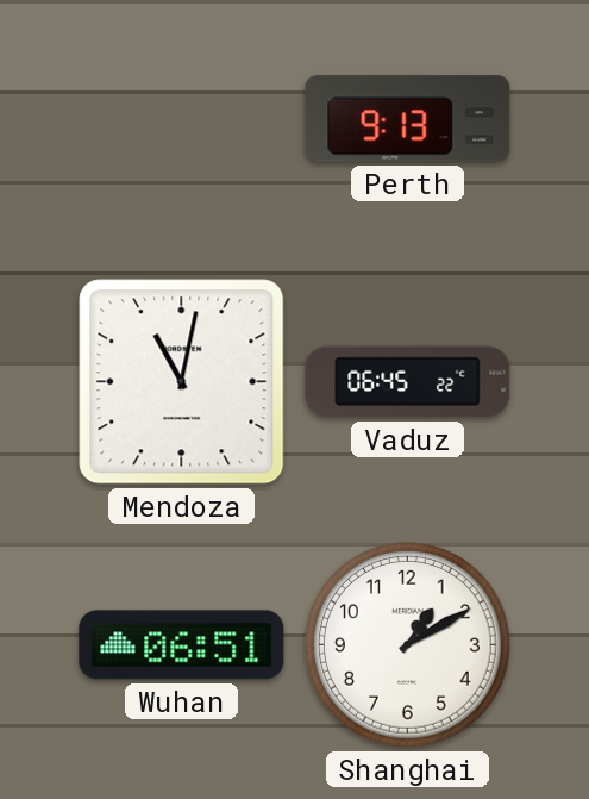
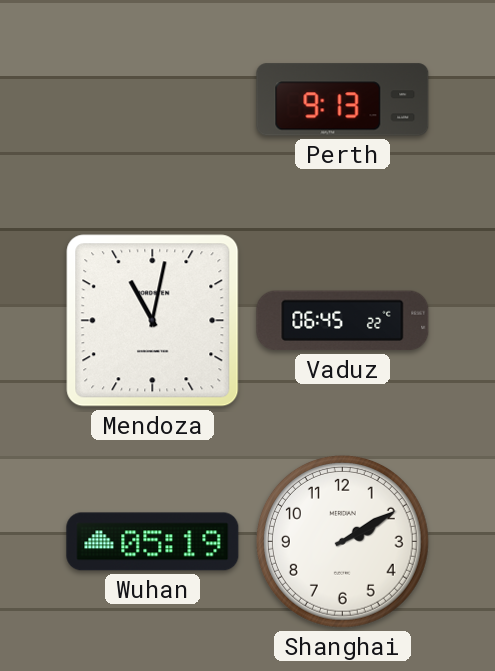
Wuhan: 06:51 -> 05:19
Shanghai: 1:10 -> 2:10
